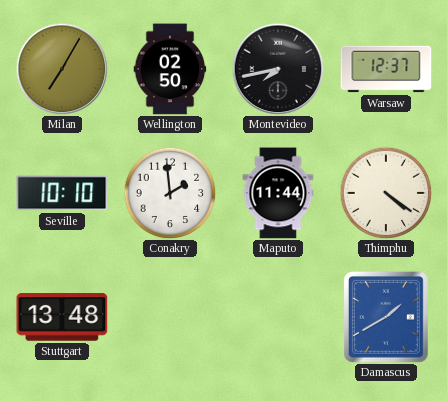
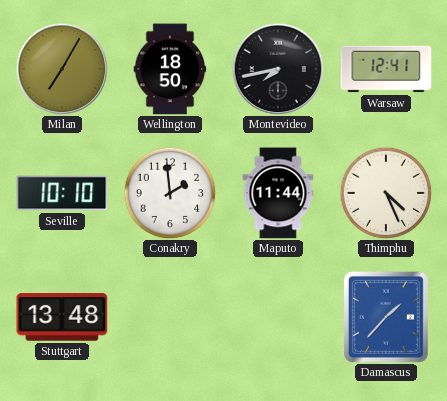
Wellington: 02:50 -> 18:50
Warsaw: 12:37 -> 12:41
Thimphu: 4:21 -> 4:26
Damascus: 1:40 -> 1:37
